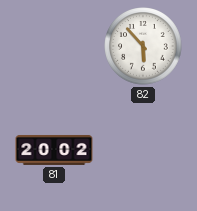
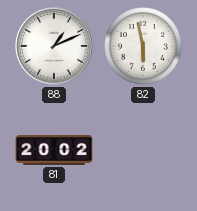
88: none -> 1:11
82: 5:53 -> 5:58
